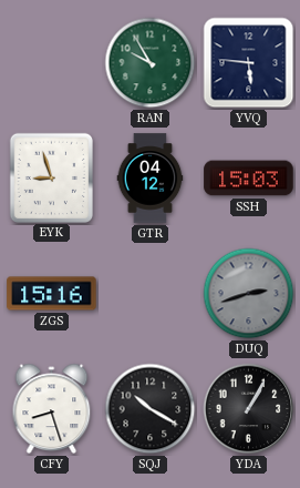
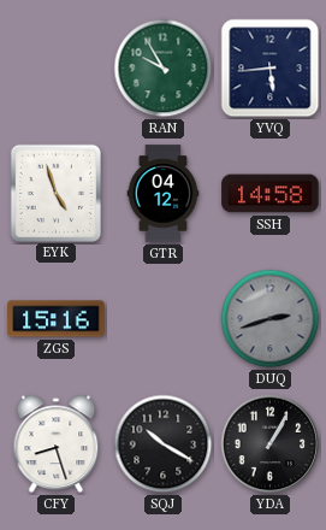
YVQ: 5:46 -> 5:44
EYK: 8:57 -> 4:57
SSH: 15:03 -> 14:58
